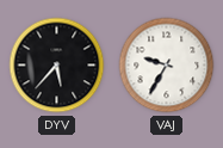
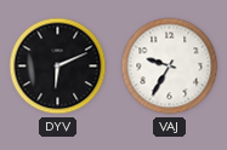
DYV: 5:37 -> 6:11
